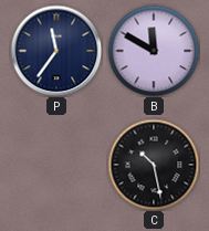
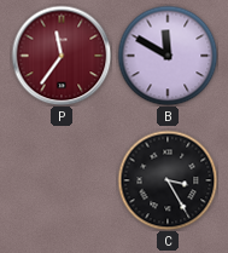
P dial: navy -> burgundy
C: 10:28 -> 3:25
